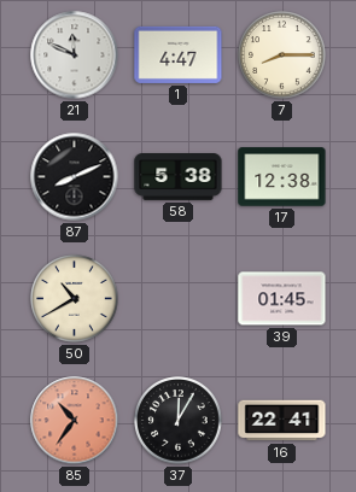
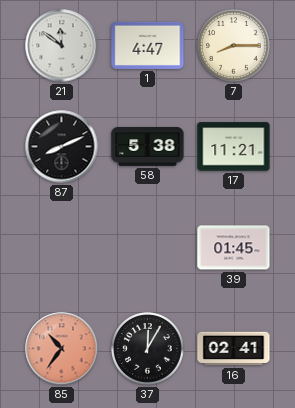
21: 11:49 -> 11:51
17: 12:38 -> 11:21
50: 10:40 -> none
16: 22:41 -> 02:41
